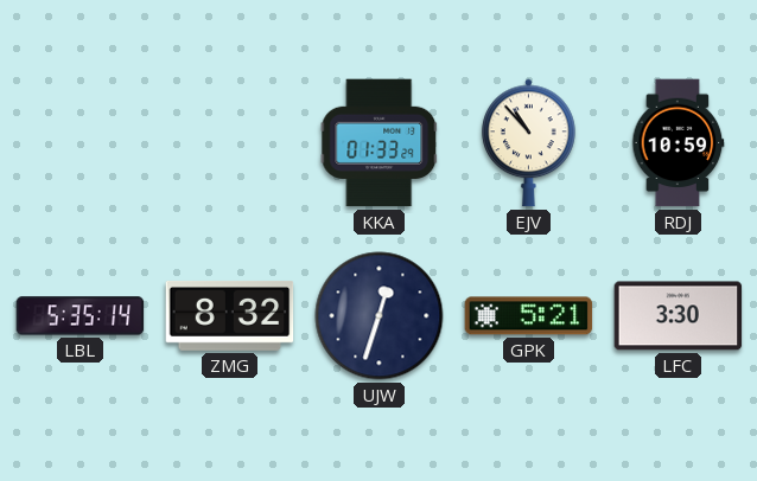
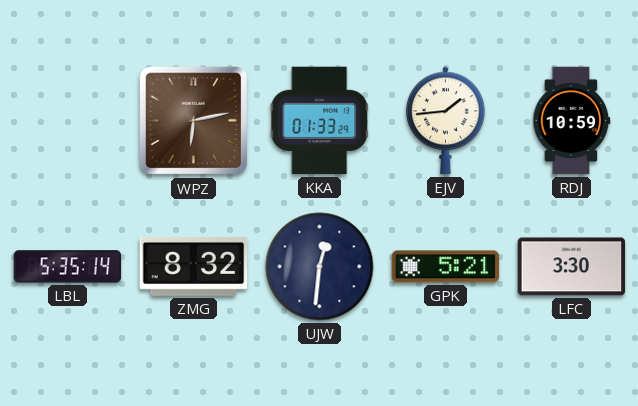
WPZ: none -> 6:13
EJV: 10:53 -> 1:44
UJW: 12:33 -> 12:31
